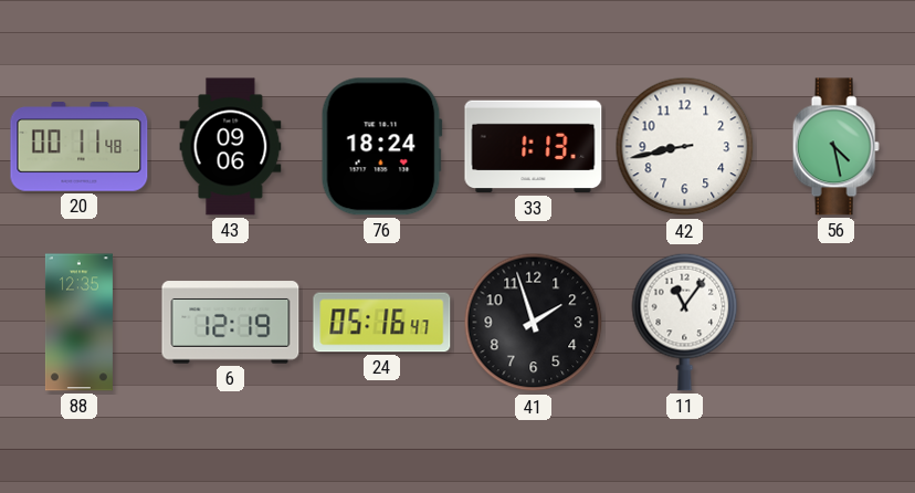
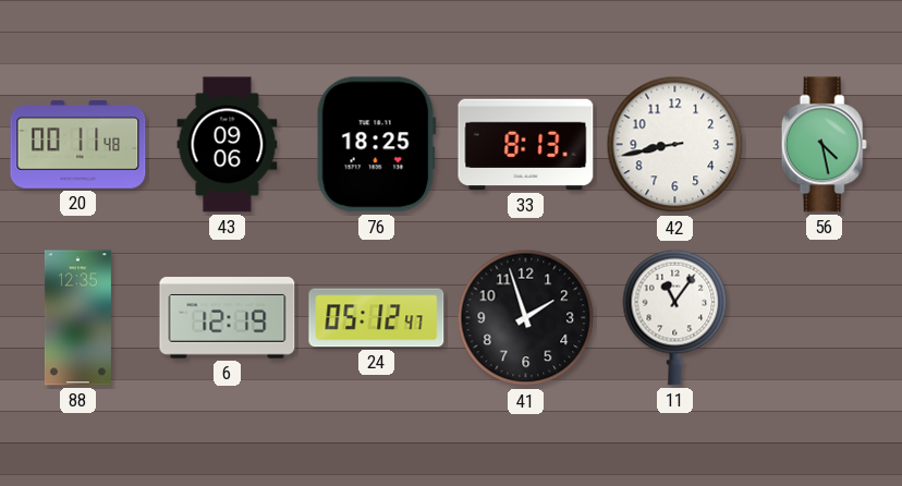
76: 18:24 -> 18:25
33: 1:13 -> 8:13
24: 05:16 -> 05:12
